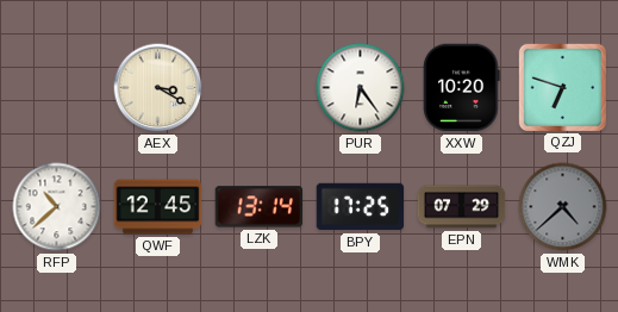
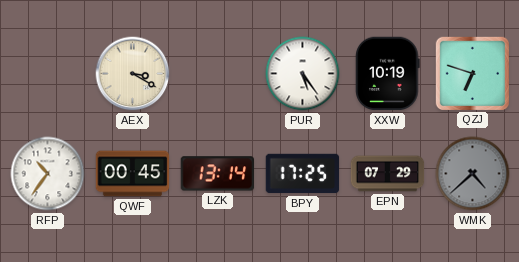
PUR: 6:24 -> 5:24
XXW: 10:20 -> 10:19
RFP: 10:38 -> 10:36
QWF: 12:45 -> 00:45
